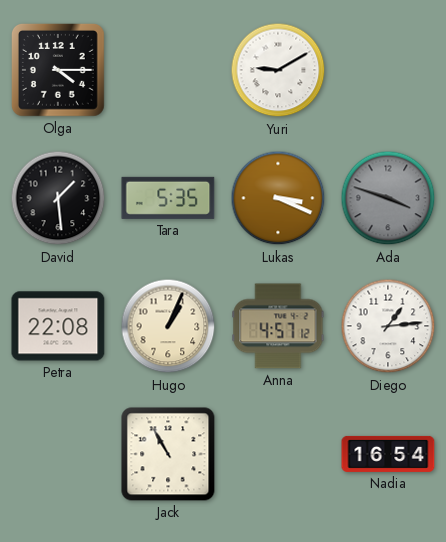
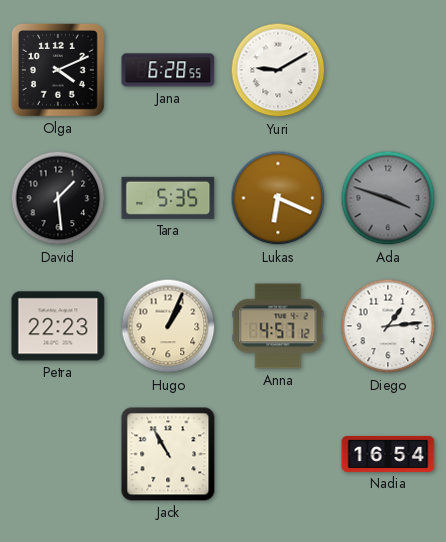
Olga: 4:15 -> 4:11
Jana: none -> 6:28
Lukas: 3:19 -> 6:19
Petra: 22:08 -> 22:23
